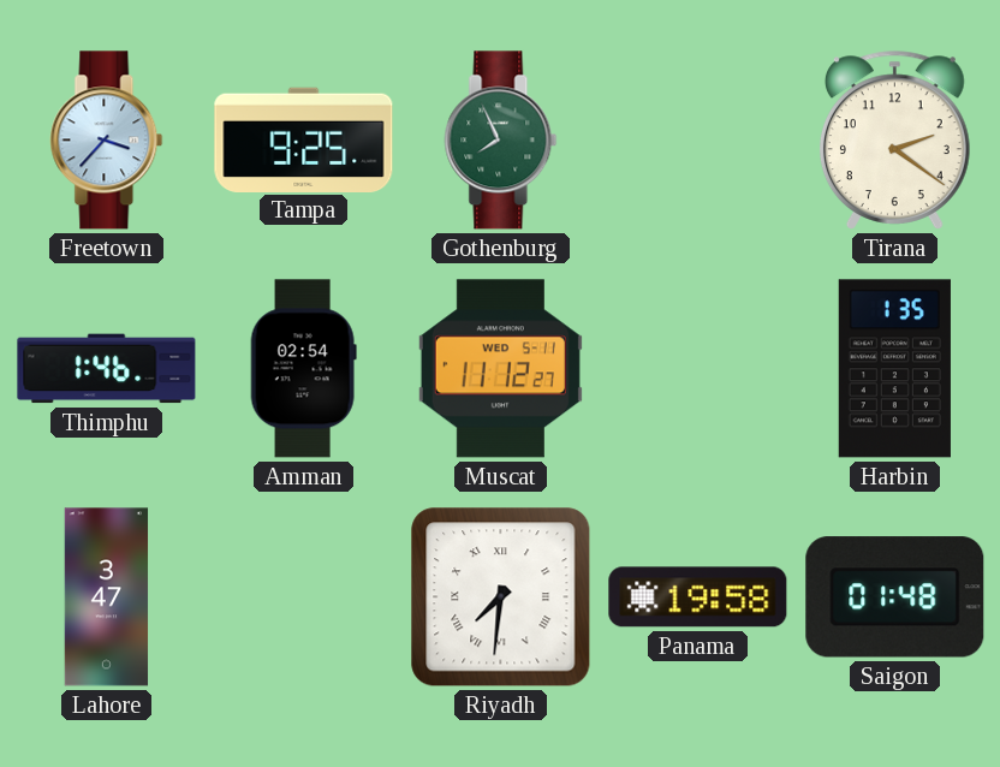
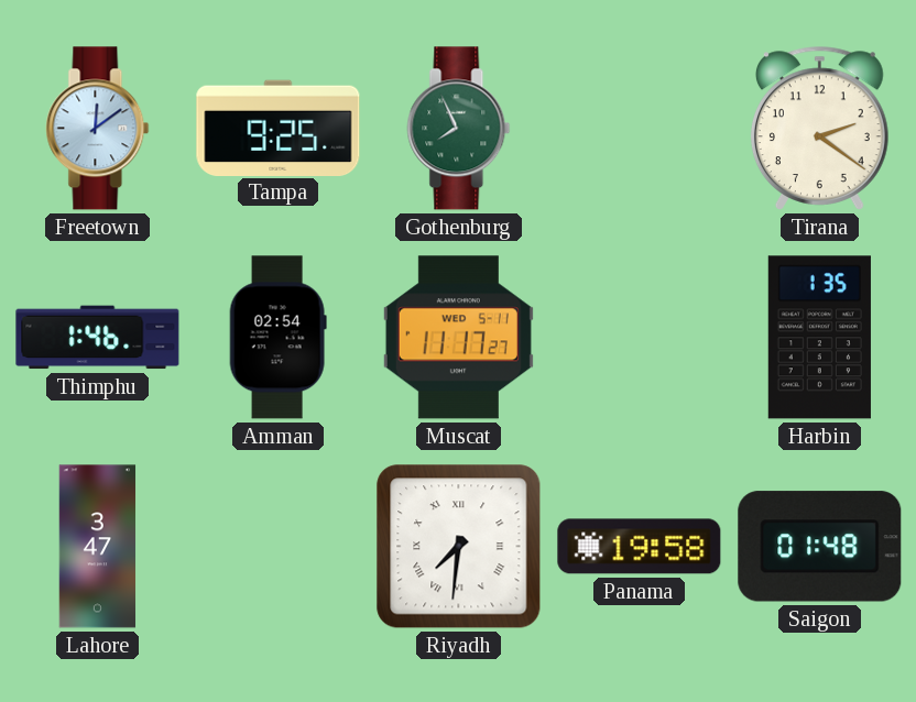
Freetown: 3:37 -> 12:09
Muscat: 11:12 -> 11:17
